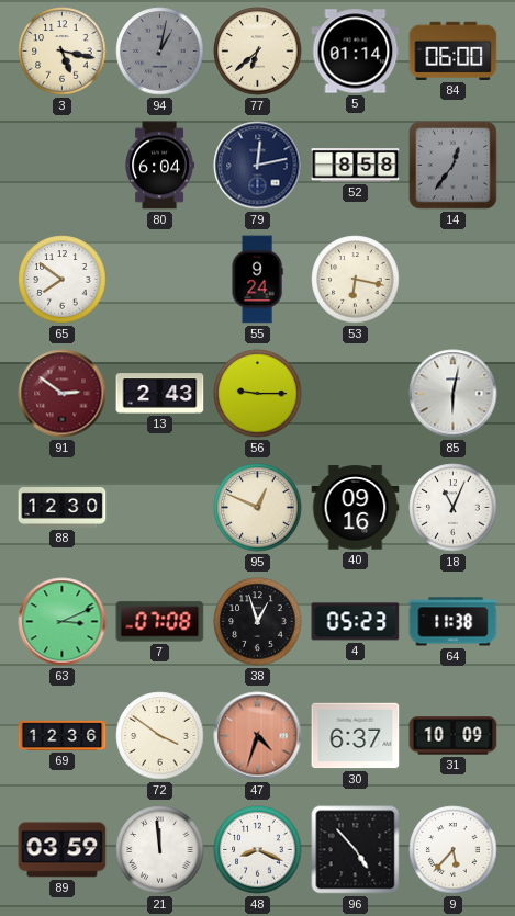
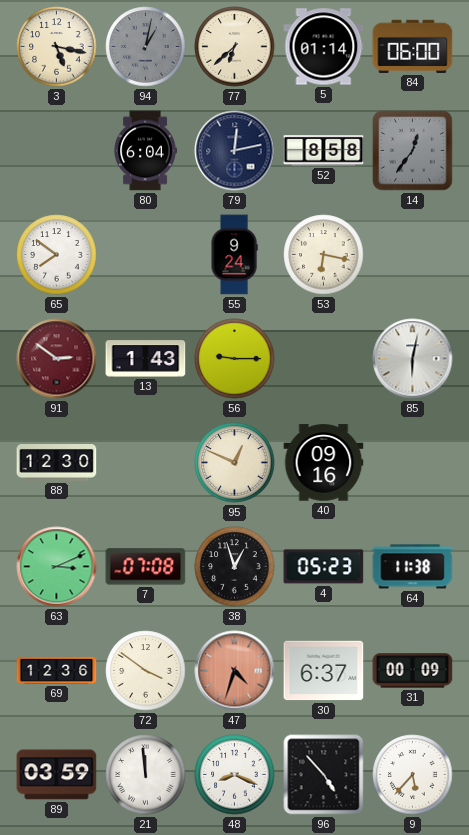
13: 2:43 -> 1:43
18: 11:04 -> none
31: 10:09 -> 00:09
